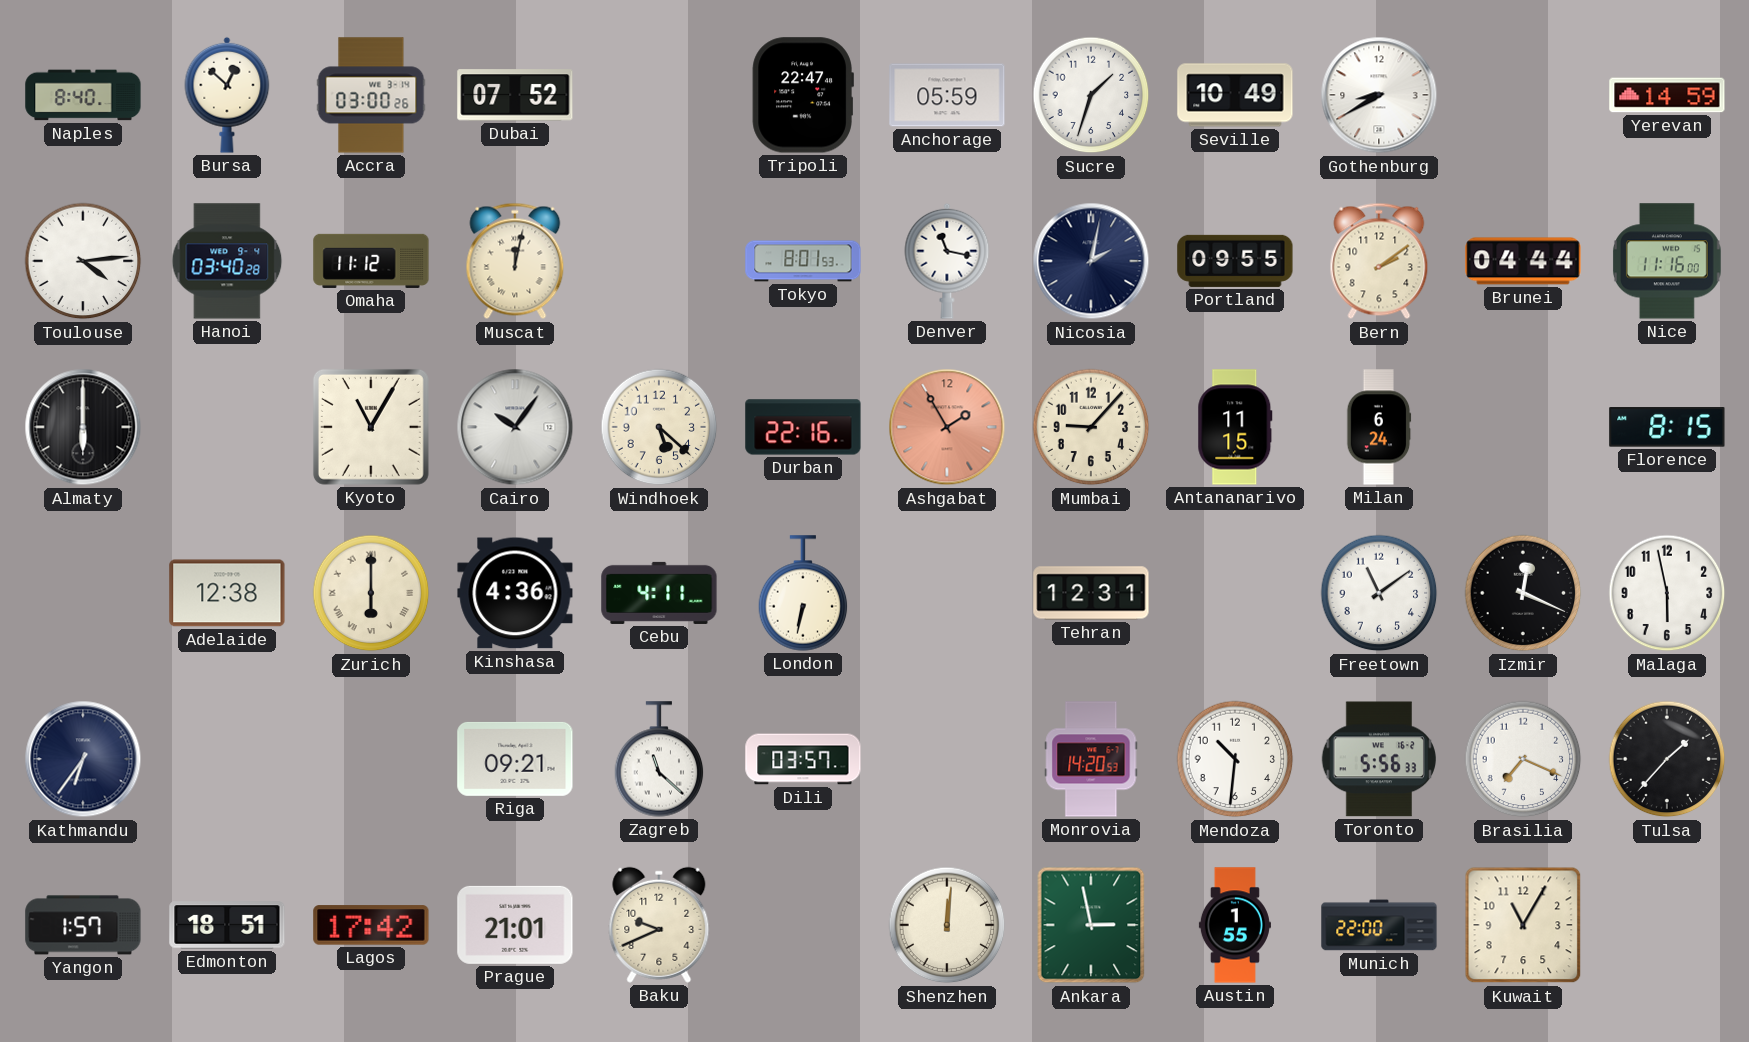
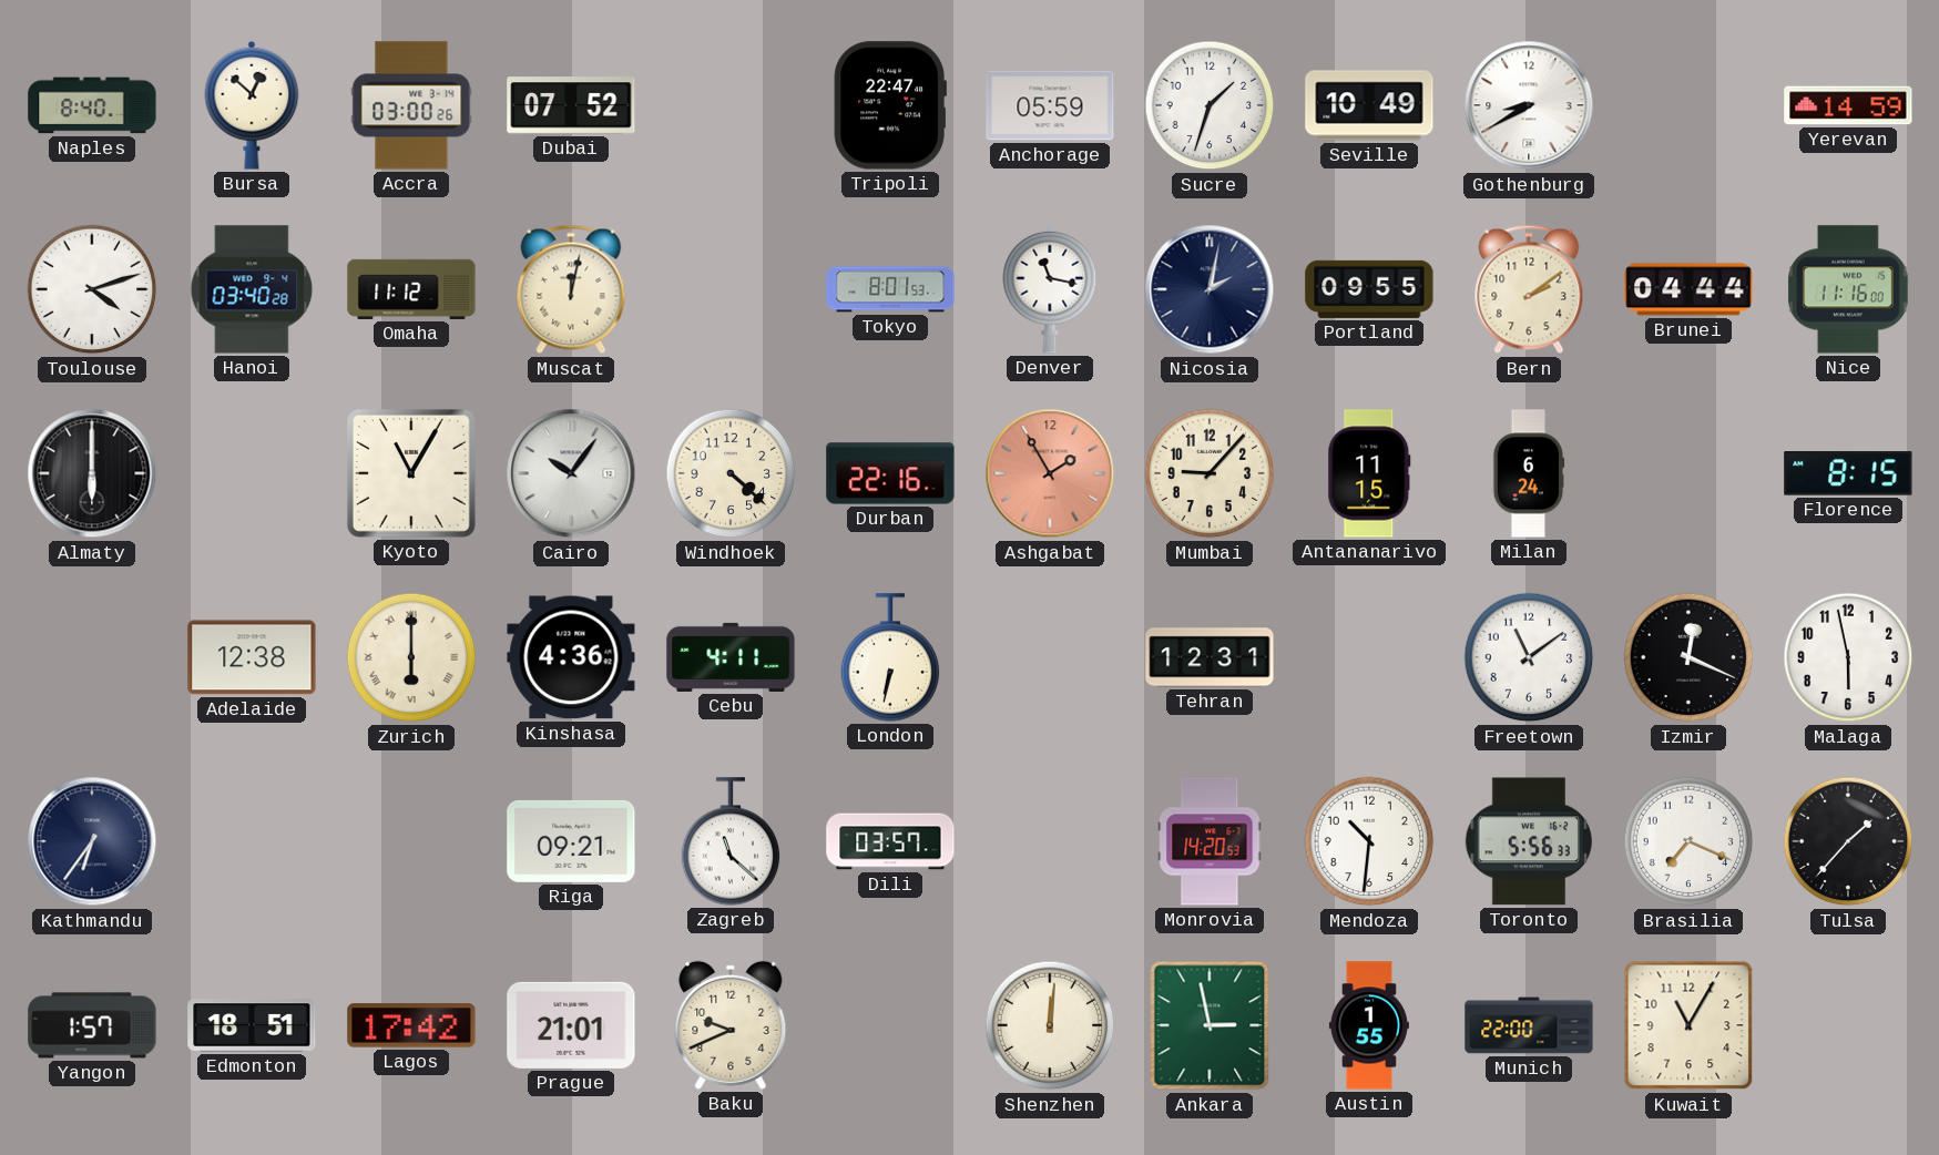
Toulouse: 4:14 -> 4:12
Windhoek: 5:22 -> 4:22
